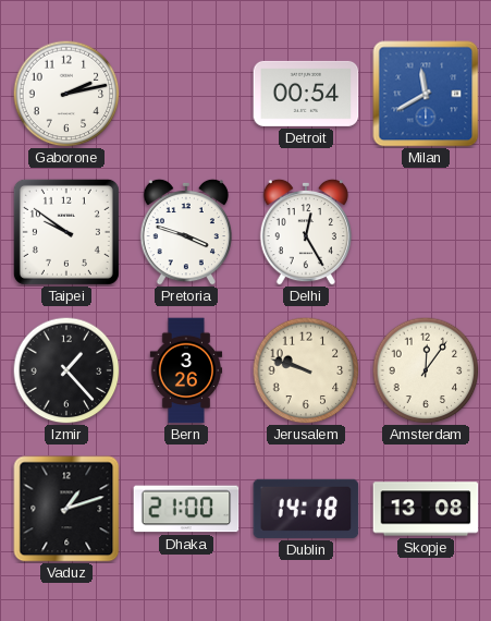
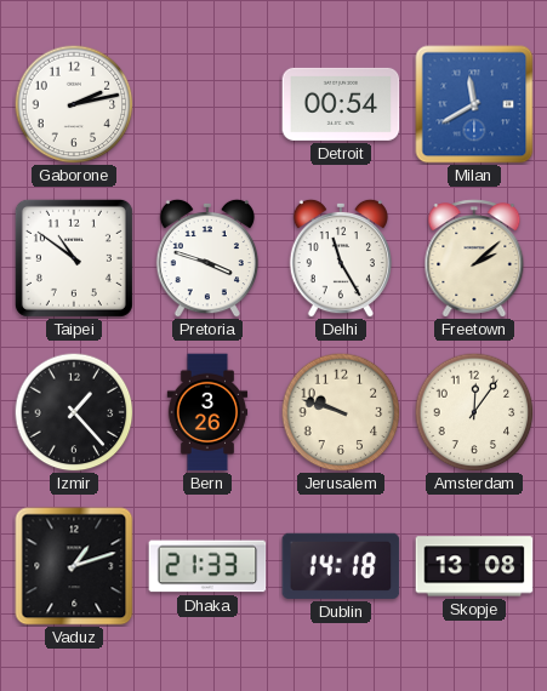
Taipei: 9:51 -> 10:51
Delhi: 12:25 -> 11:25
Freetown: none -> 2:08
Dhaka: 21:00 -> 21:33
